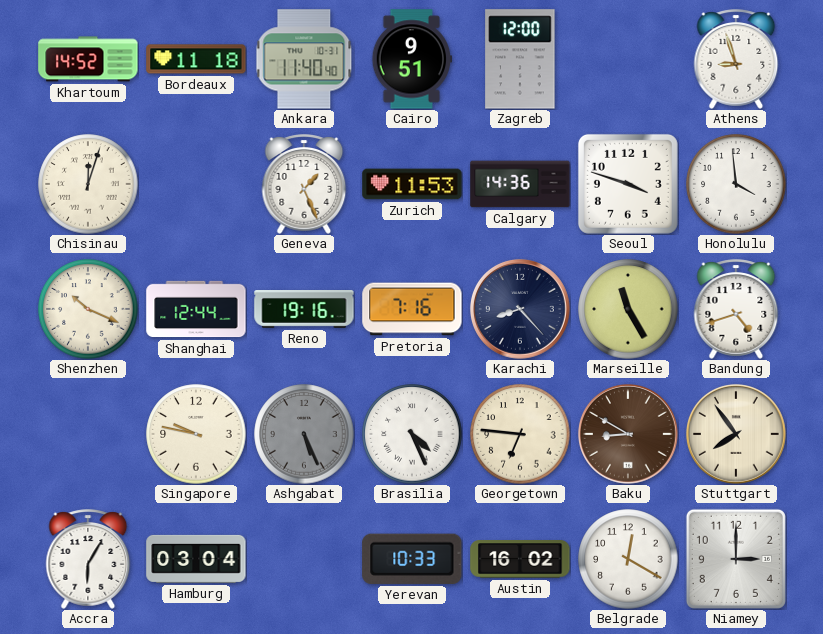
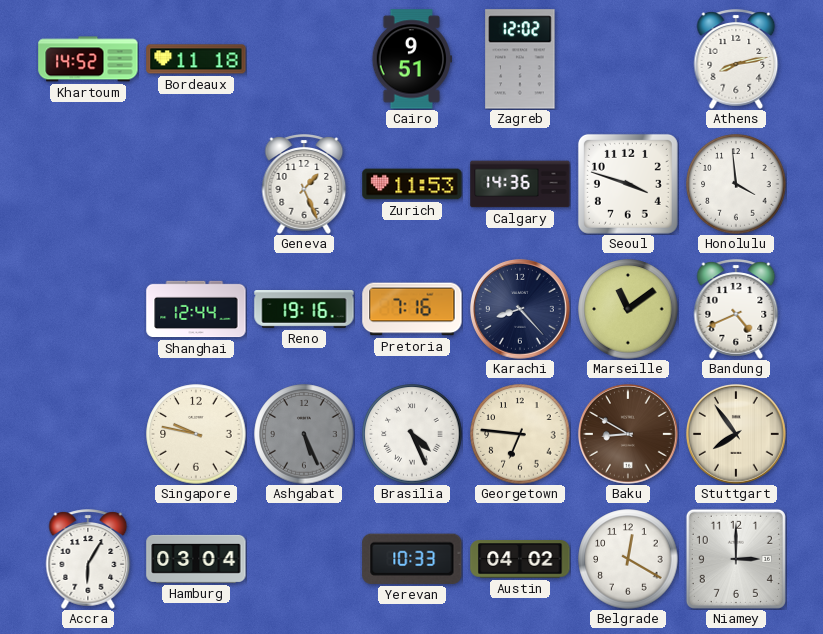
Ankara: 11:40 -> none
Zagreb: 12:00 -> 12:02
Athens: 8:57 -> 8:13
Chisinau: 12:03 -> none
Shenzhen: 10:19 -> none
Marseille: 11:25 -> 11:09
Bandung: 4:42 -> 4:41
Austin: 16:02 -> 04:02
